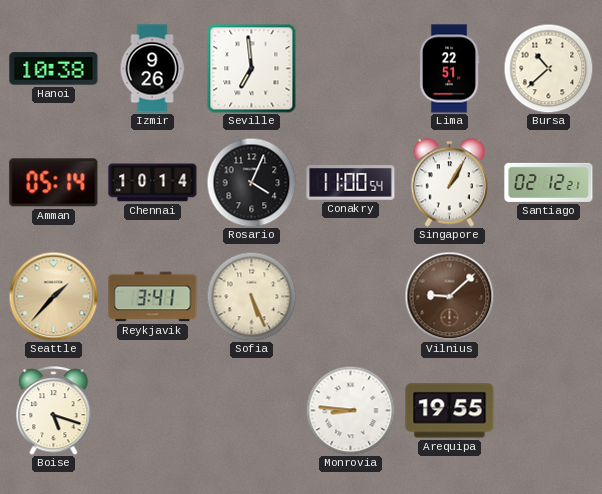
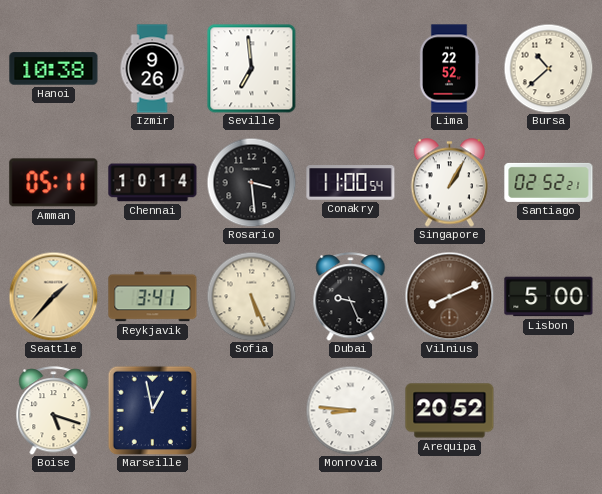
Lima: 22:51 -> 22:52
Amman: 05:14 -> 05:11
Rosario: 4:04 -> 3:29
Santiago: 02:12 -> 02:52
Dubai: none -> 9:26
Vilnius: 9:08 -> 8:11
Lisbon: none -> 5:00
Marseille: none -> 12:58
Arequipa: 19:55 -> 20:52
